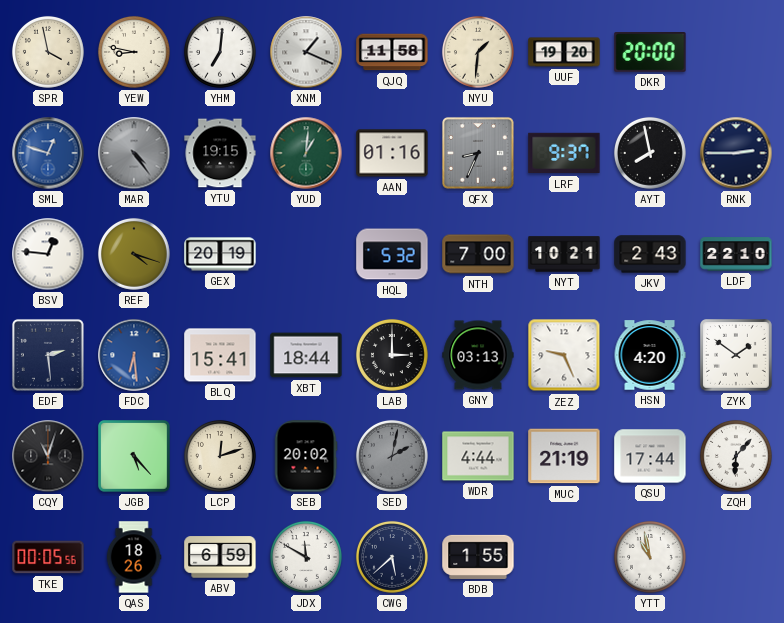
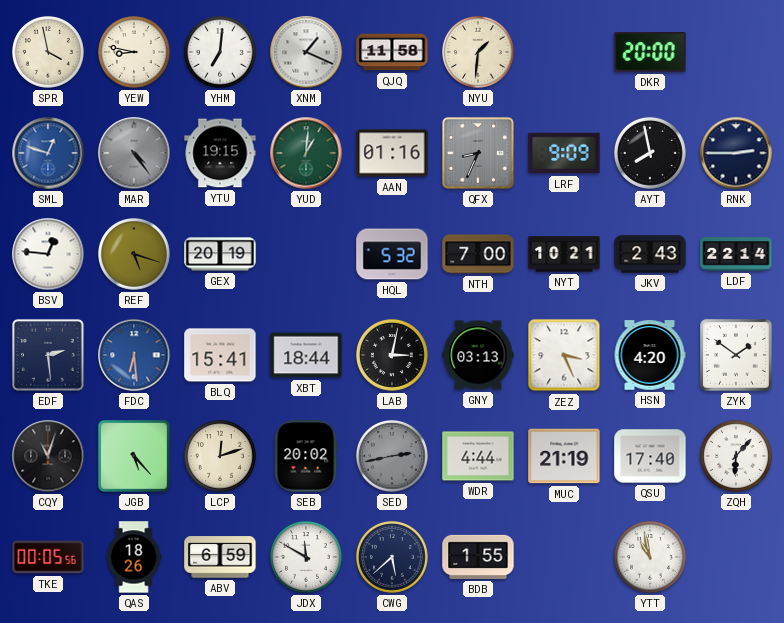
UUF: 19:20 -> none
LRF: 9:37 -> 9:09
REF: 4:18 -> 5:18
LDF: 22:10 -> 22:14
LAB: 3:00 -> 3:02
ZEZ: 9:26 -> 3:26
SED: 2:02 -> 2:43
QSU: 17:44 -> 17:40
